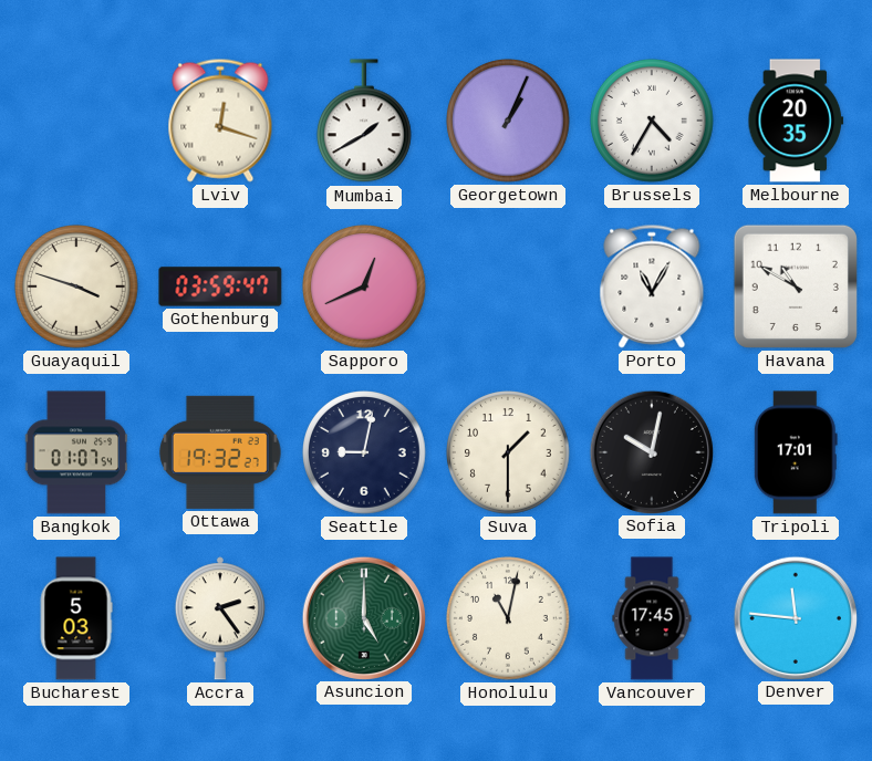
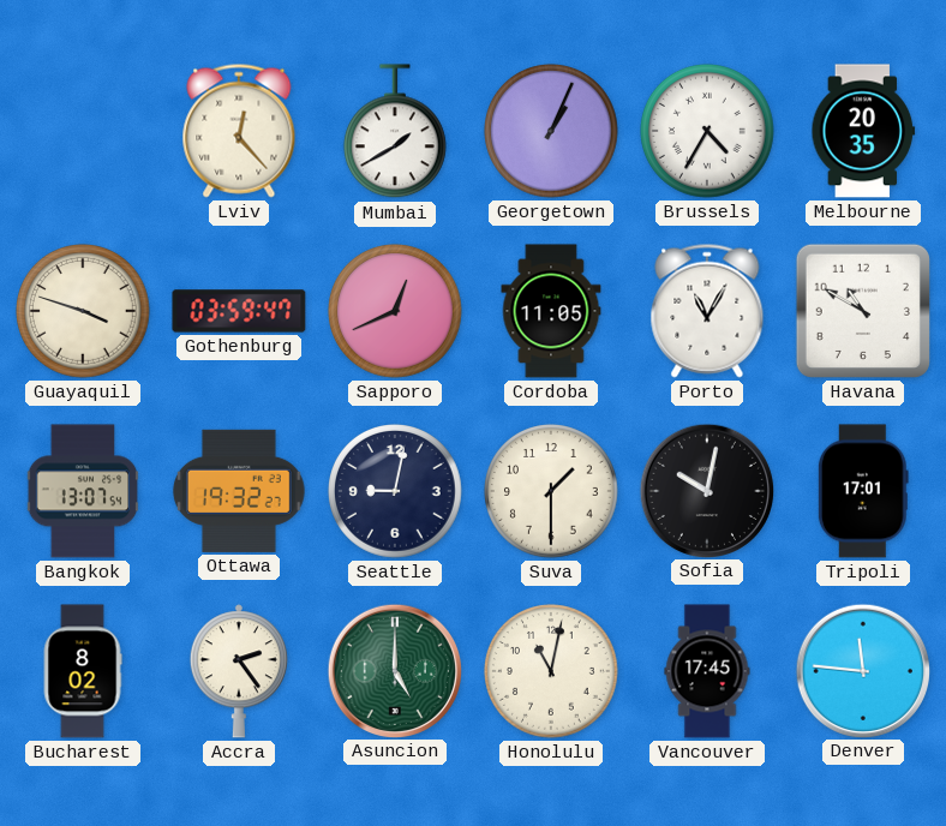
Lviv: 12:18 -> 12:23
Cordoba: none -> 11:05
Bangkok: 01:07 -> 13:07
Bucharest: 5:03 -> 8:02
